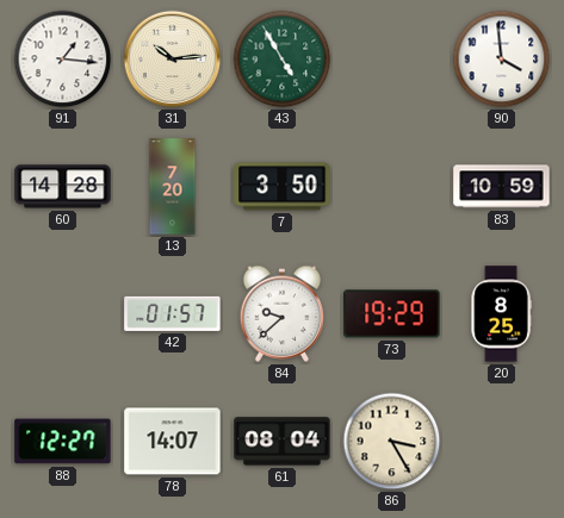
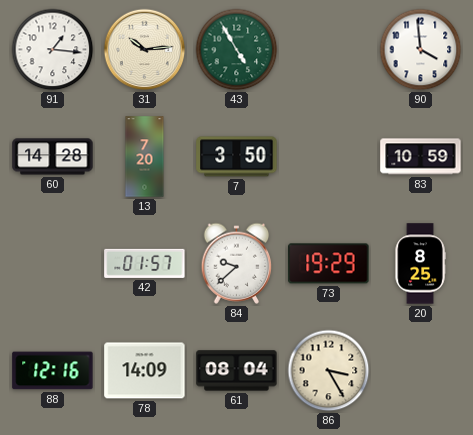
88: 12:27 -> 12:16
78: 14:07 -> 14:09
